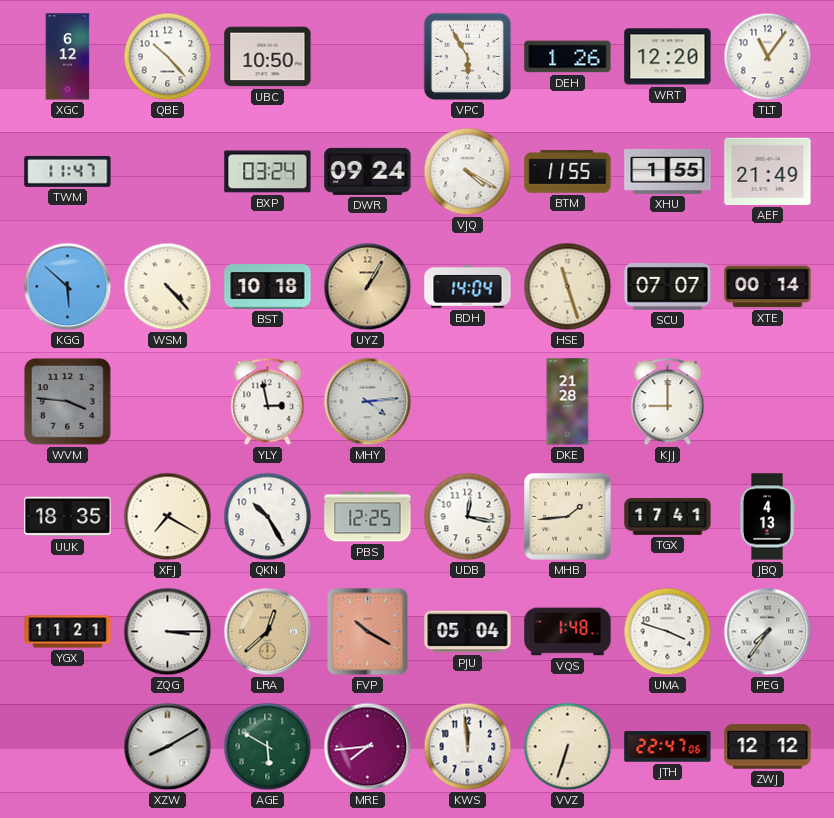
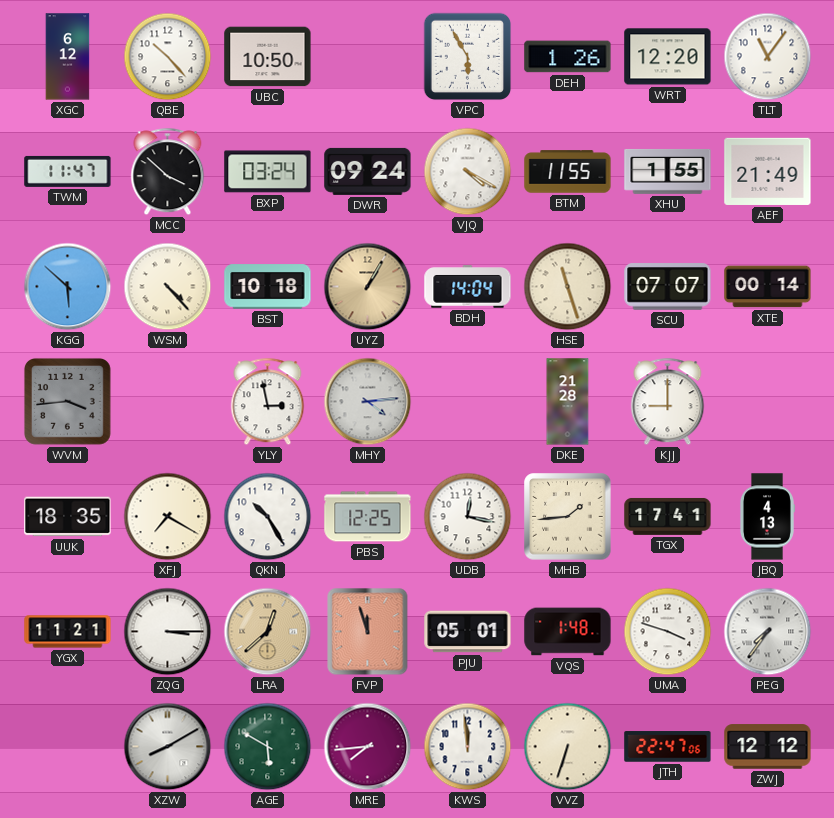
MCC: none -> 3:52
WVM: 3:46 -> 3:44
FVP: 10:20 -> 11:57
PJU: 05:04 -> 05:01
